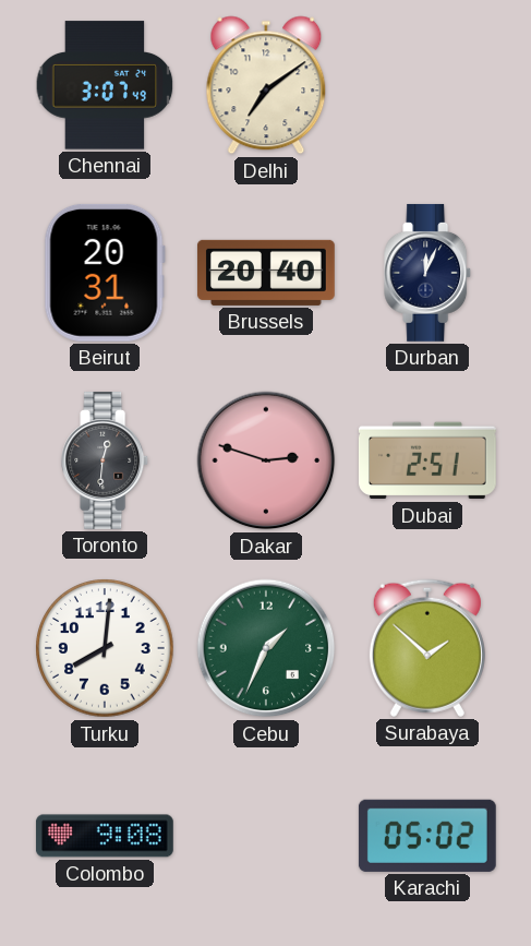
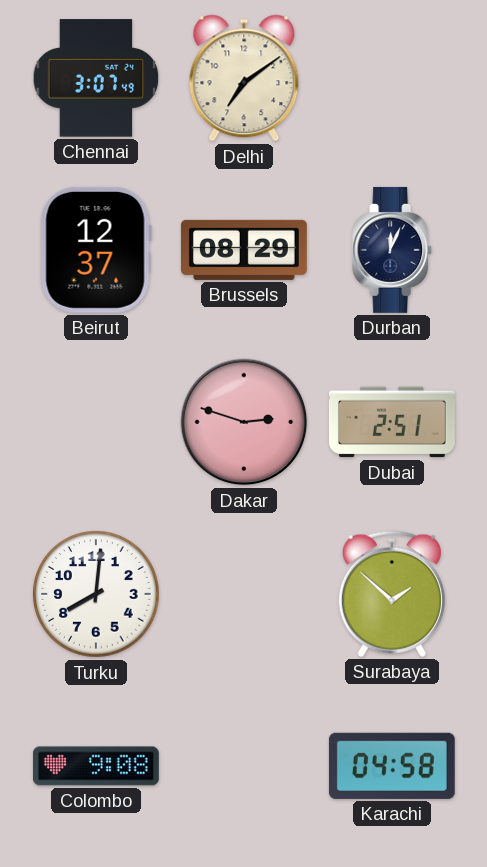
Beirut: 20:31 -> 12:37
Brussels: 20:40 -> 08:29
Toronto: 12:31 -> none
Cebu: 1:34 -> none
Karachi: 05:02 -> 04:58
